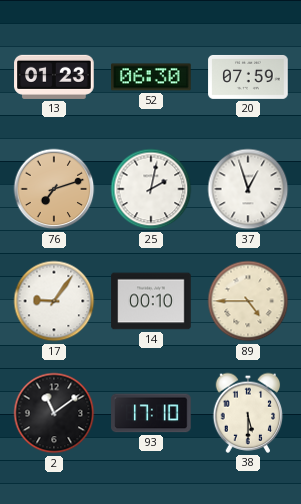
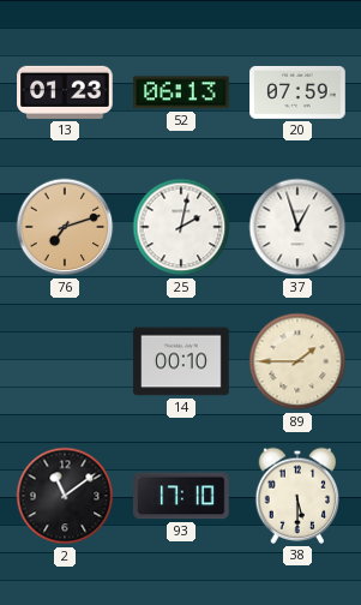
52: 06:30 -> 06:13
17: 9:06 -> none
89: 4:45 -> 1:45
